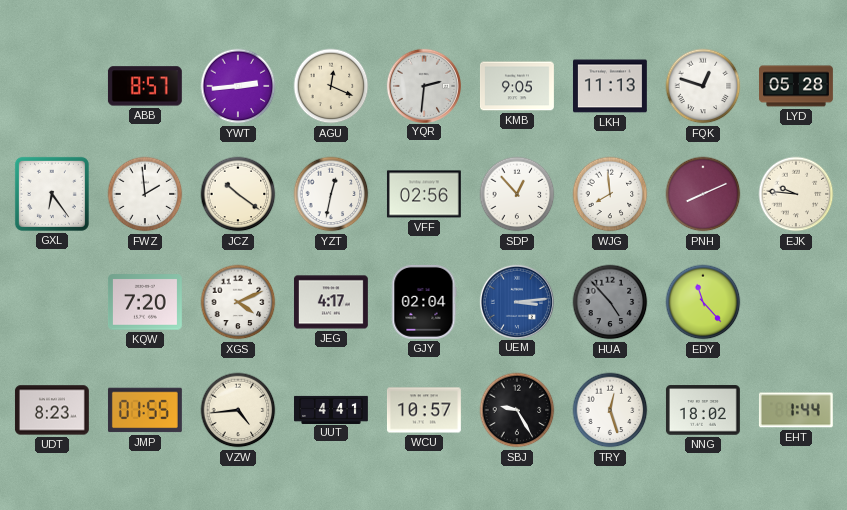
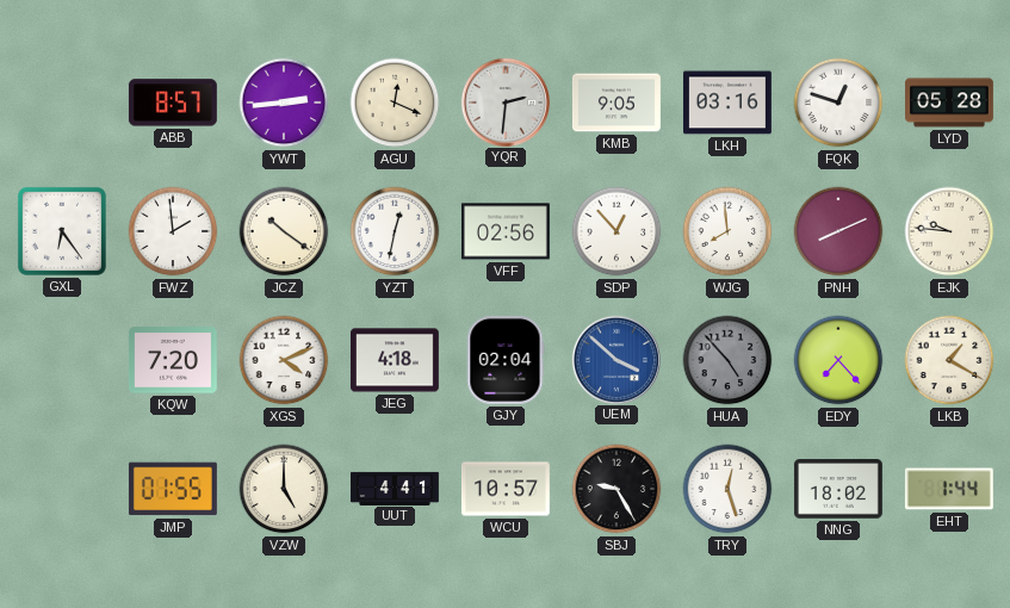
LKH: 11:13 -> 03:16
JEG: 4:17 -> 4:18
UEM: 3:14 -> 3:52
EDY: 11:23 -> 7:23
LKB: none -> 1:20
UDT: 8:23 -> none
VZW: 4:44 -> 5:00
